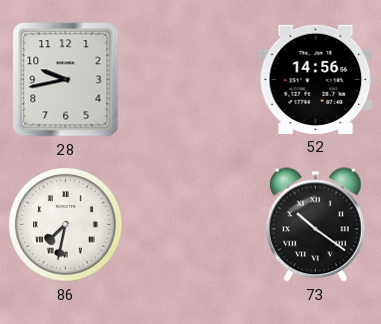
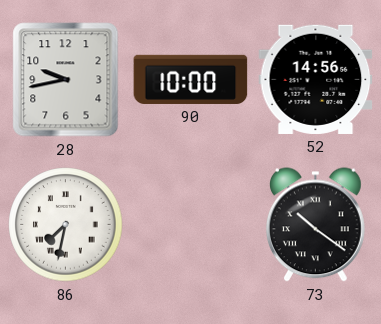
90: none -> 10:00
